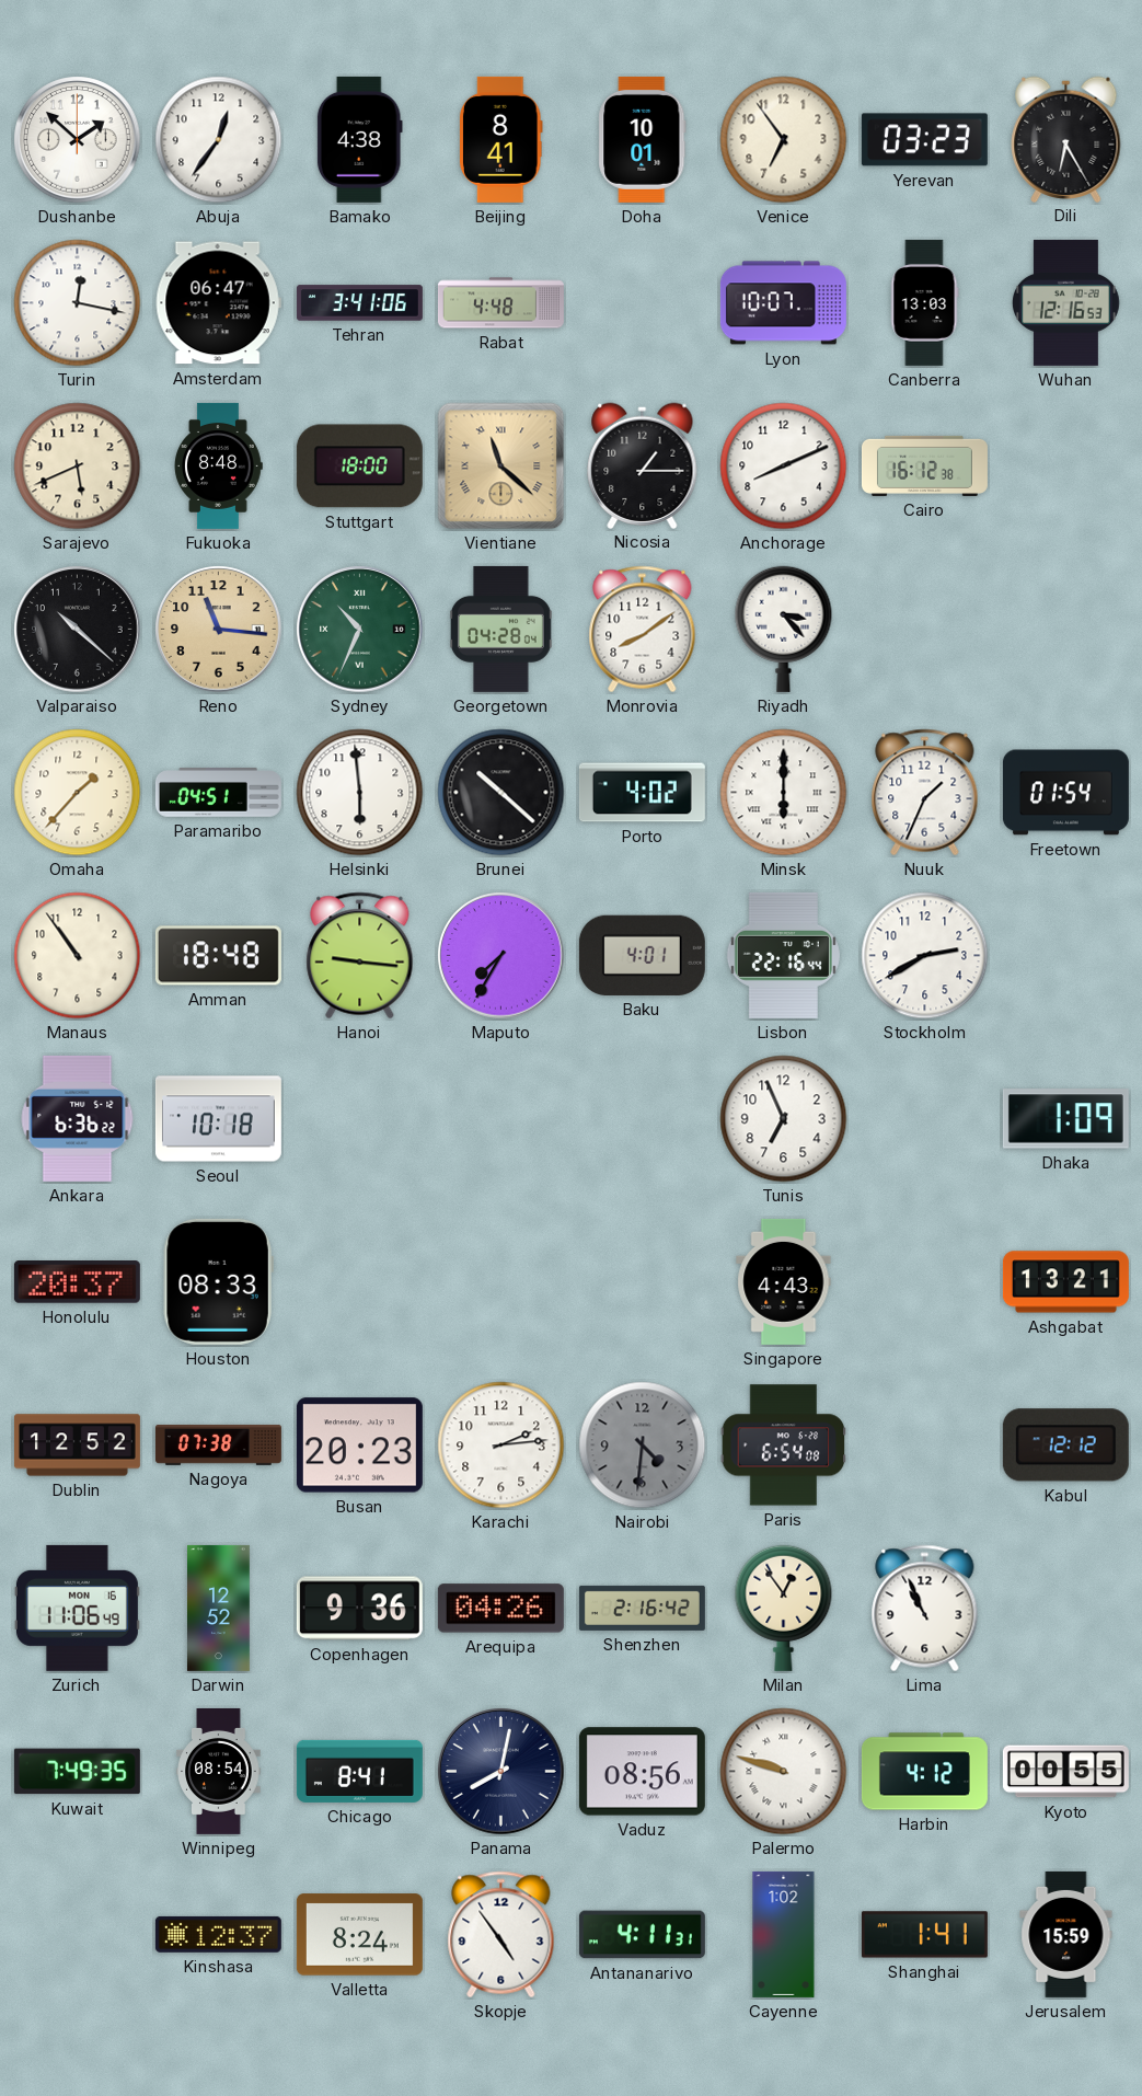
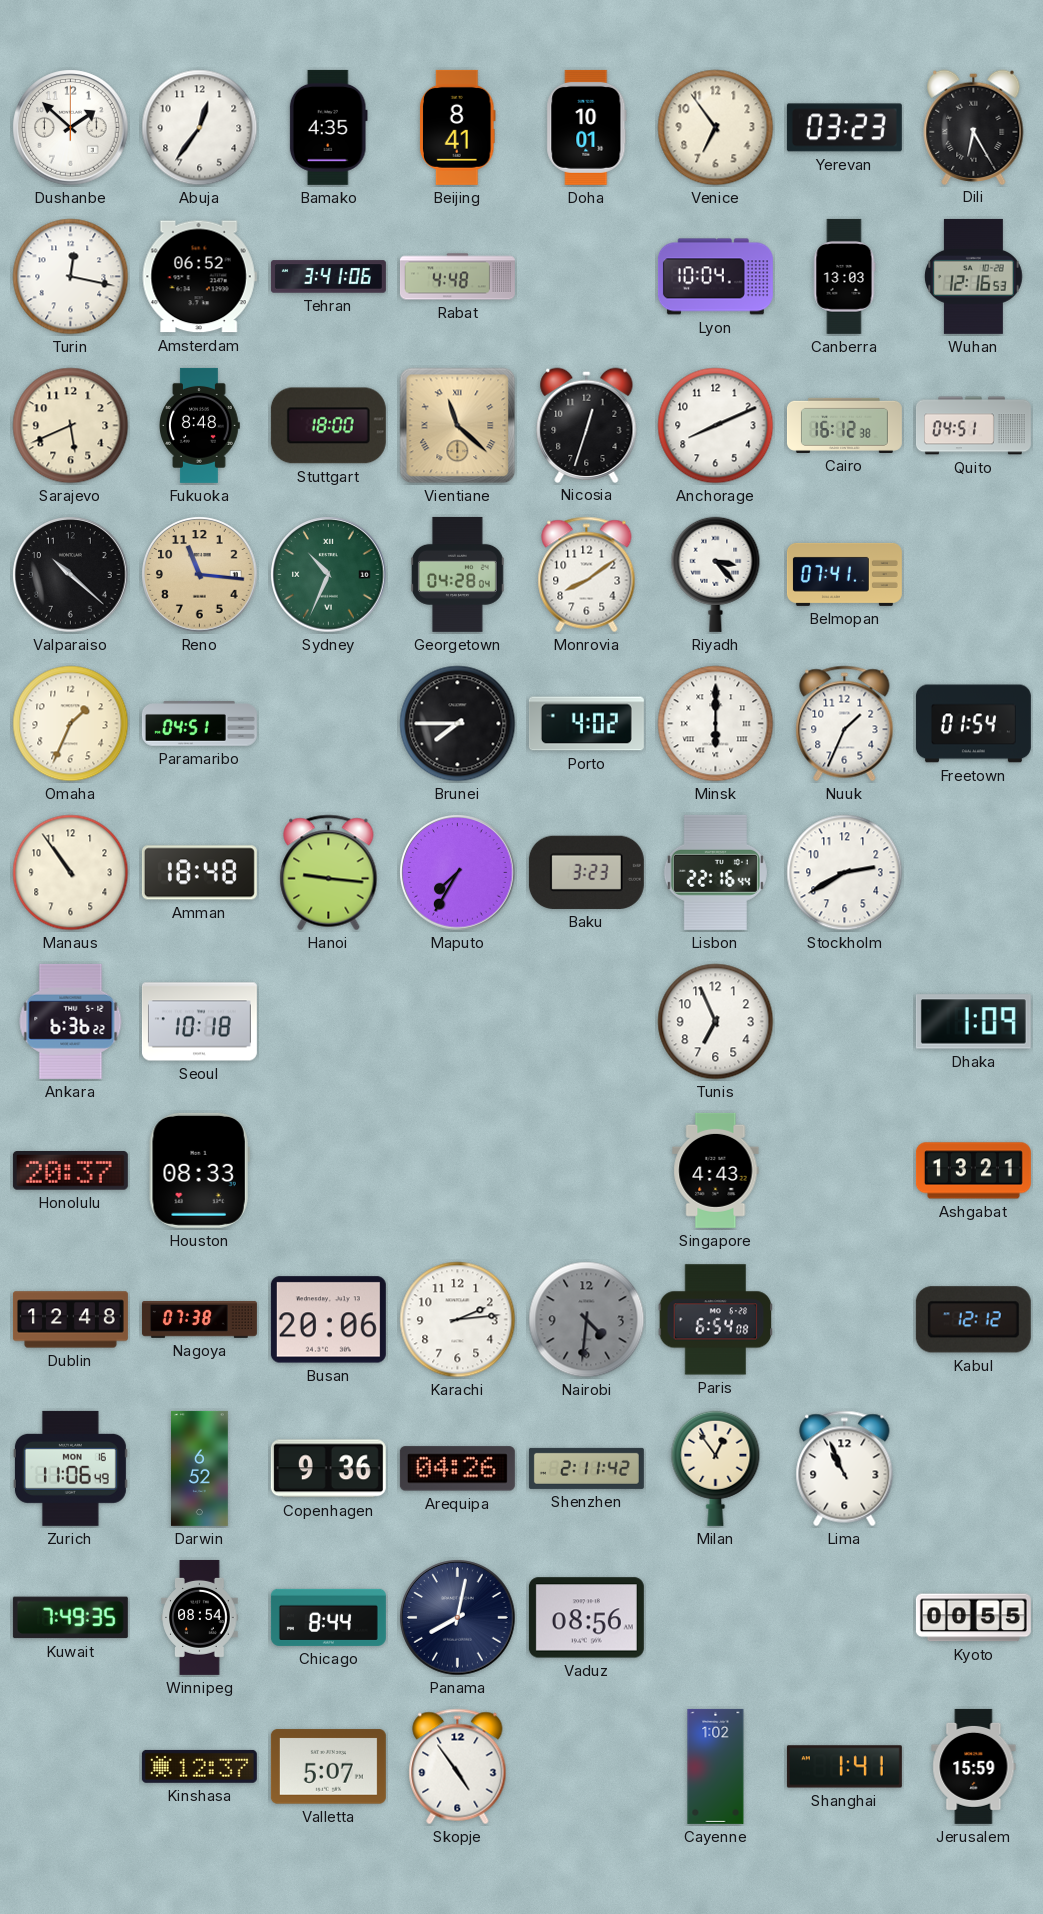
Bamako: 4:38 -> 4:35
Amsterdam: 06:47 -> 06:52
Lyon: 10:07 -> 10:04
Nicosia: 1:15 -> 12:33
Quito: none -> 04:51
Belmopan: none -> 07:41
Omaha: 1:37 -> 1:34
Helsinki: 5:59 -> none
Brunei: 10:22 -> 7:45
Baku: 4:01 -> 3:23
Dublin: 12:52 -> 12:48
Busan: 20:23 -> 20:06
Darwin: 12:52 -> 6:52
Shenzhen: 2:16 -> 2:11
Chicago: 8:41 -> 8:44
Palermo: 9:48 -> none
Harbin: 4:12 -> none
Valletta: 8:24 -> 5:07
Antananarivo: 4:11 -> none
